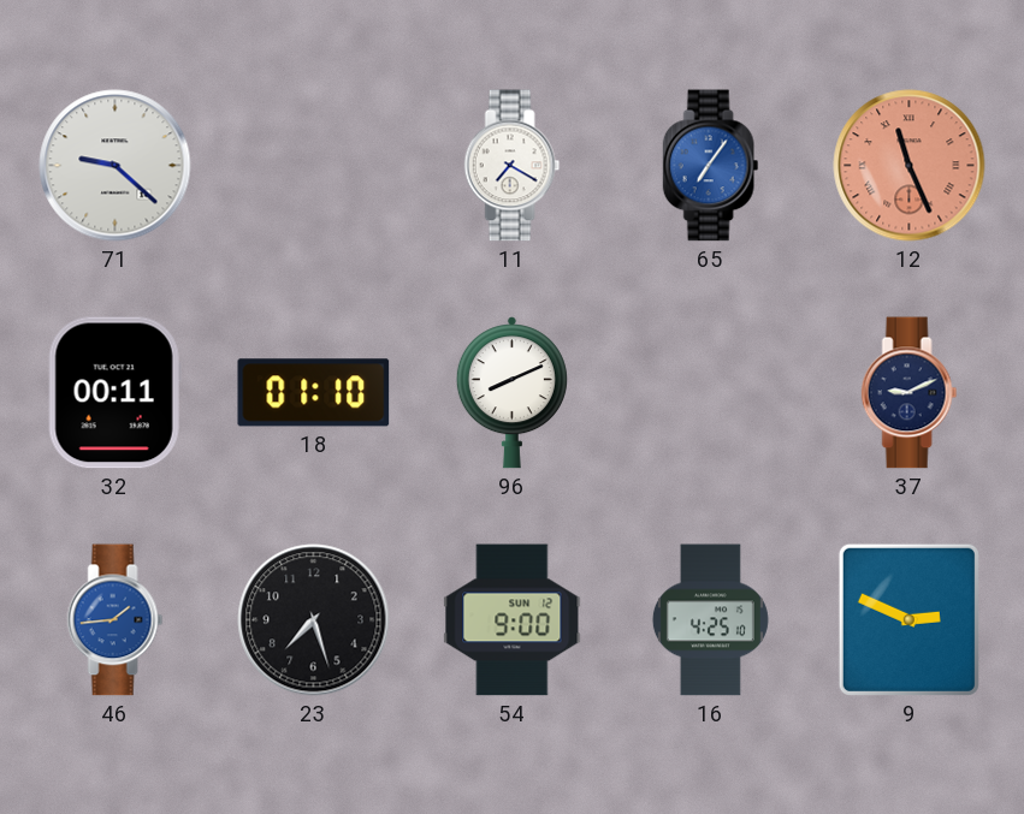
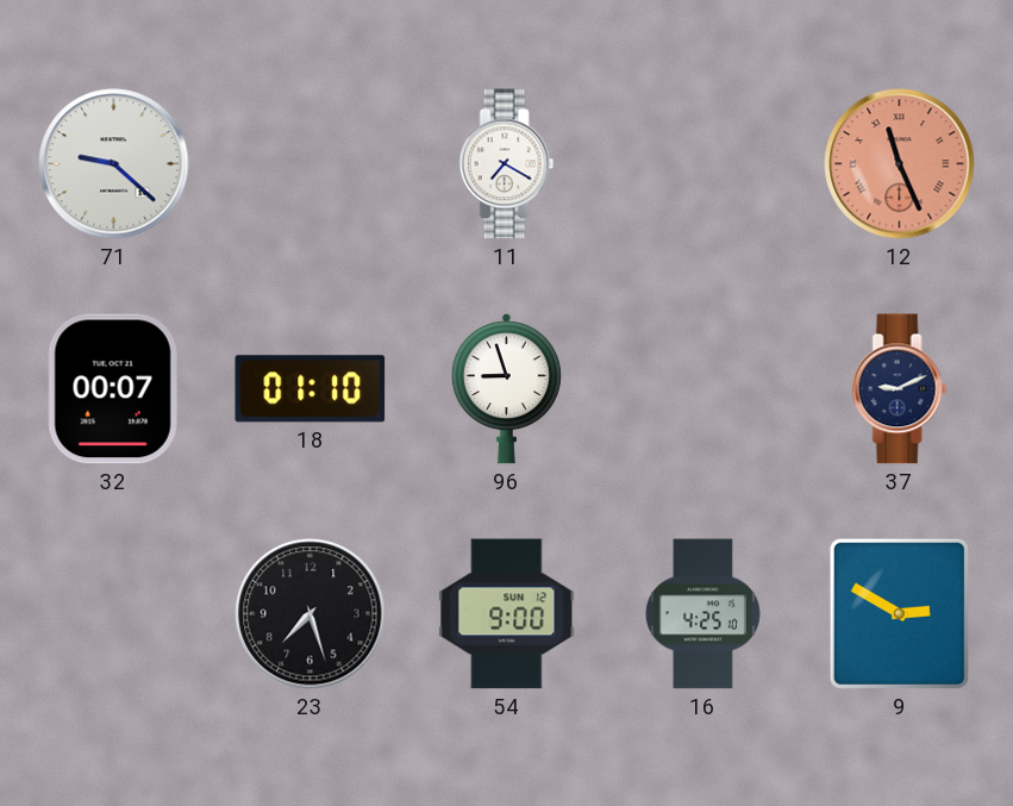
65: 7:06 -> none
32: 00:11 -> 00:07
96: 8:11 -> 8:57
46: 1:44 -> none
9: 2:49 -> 2:50
